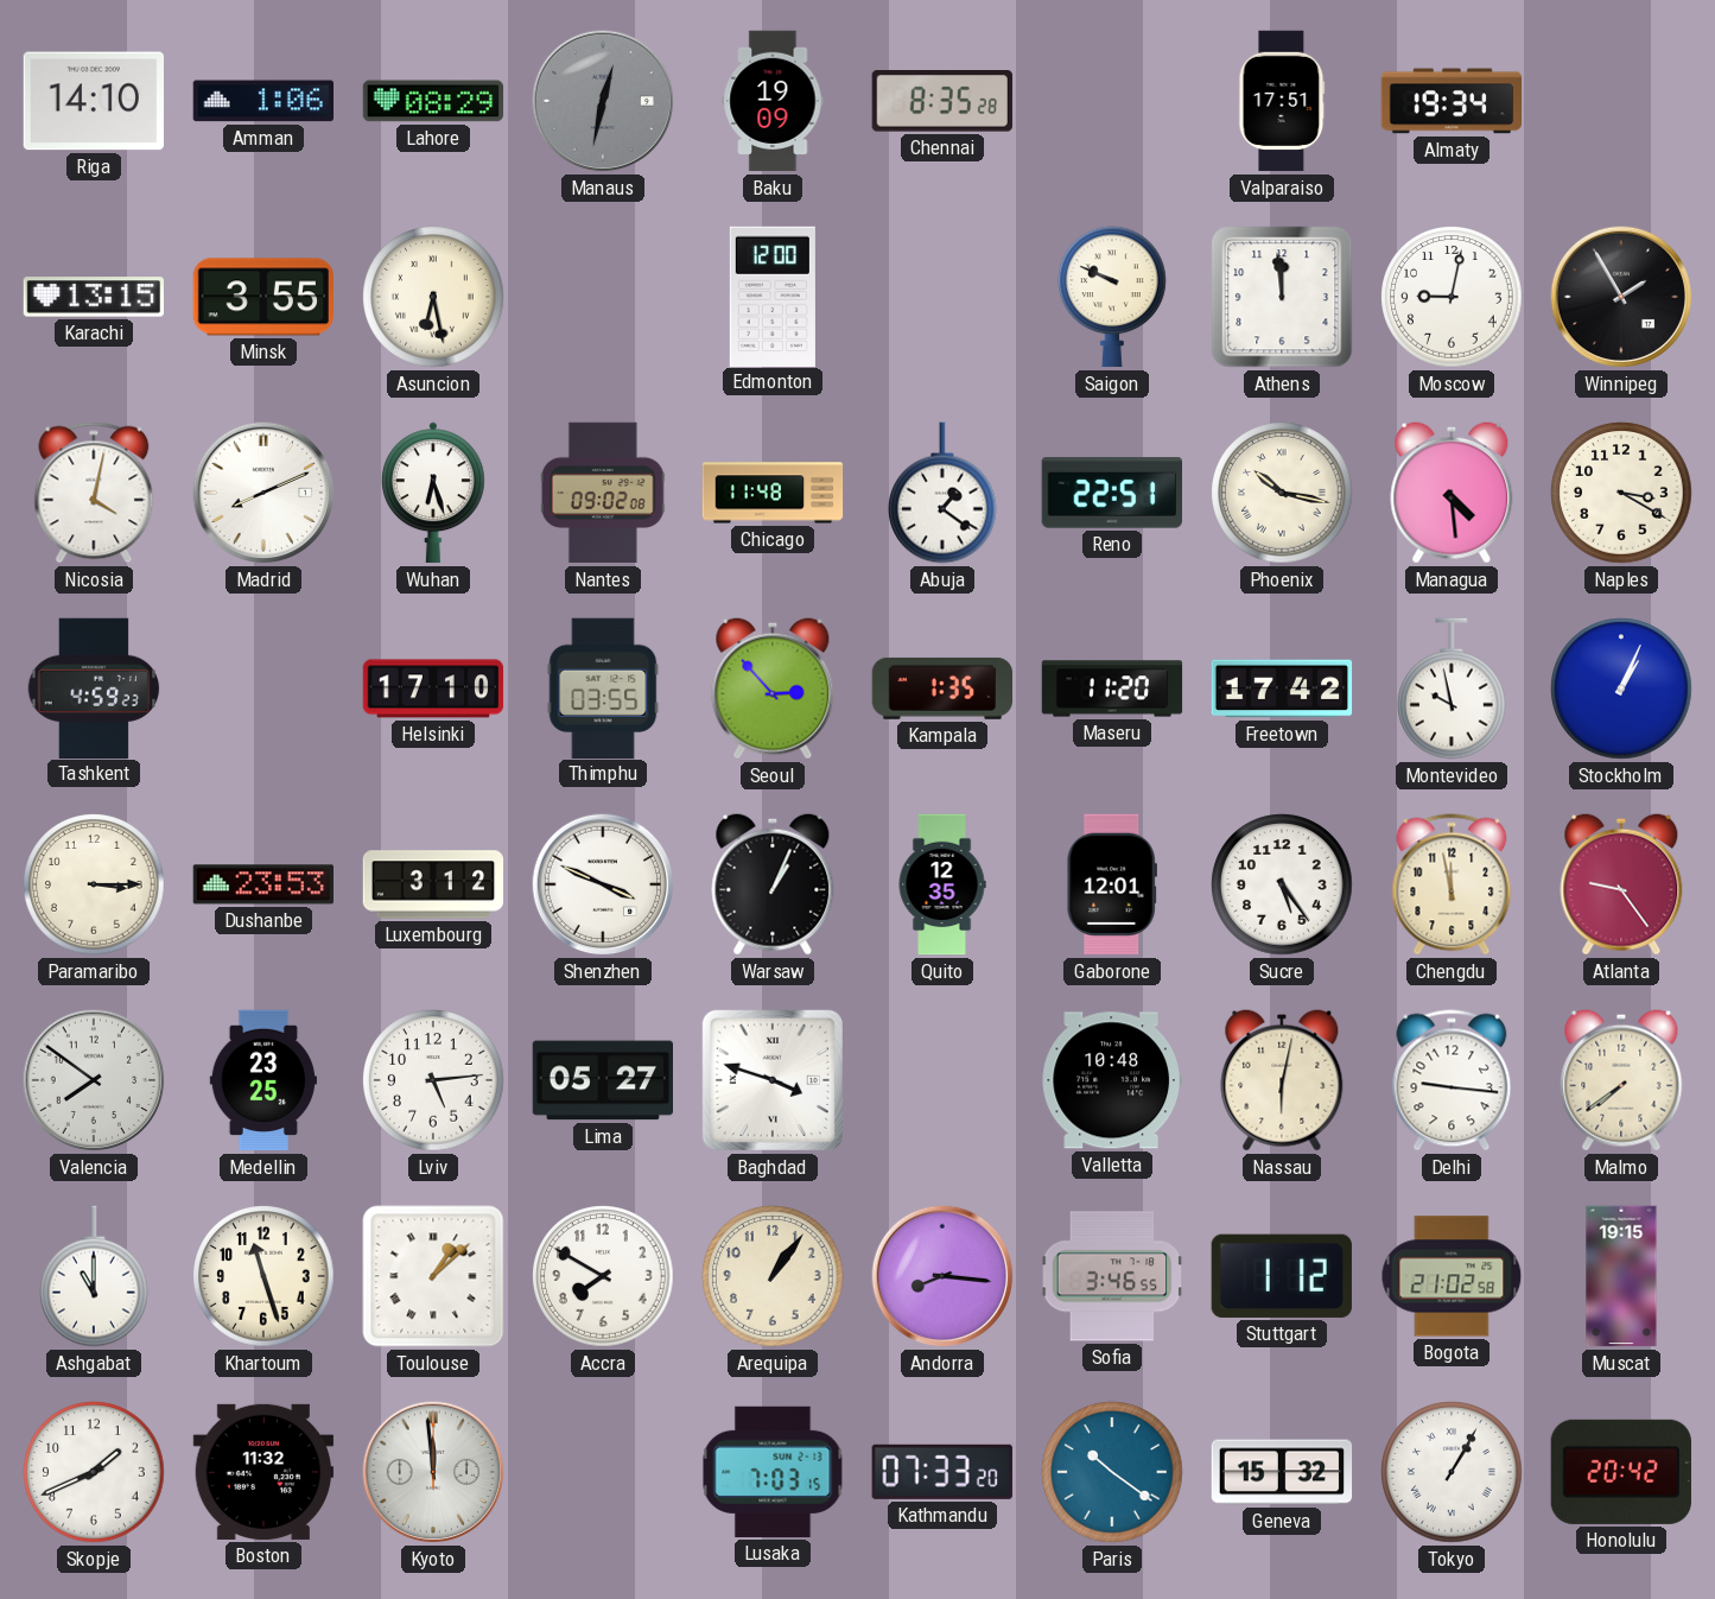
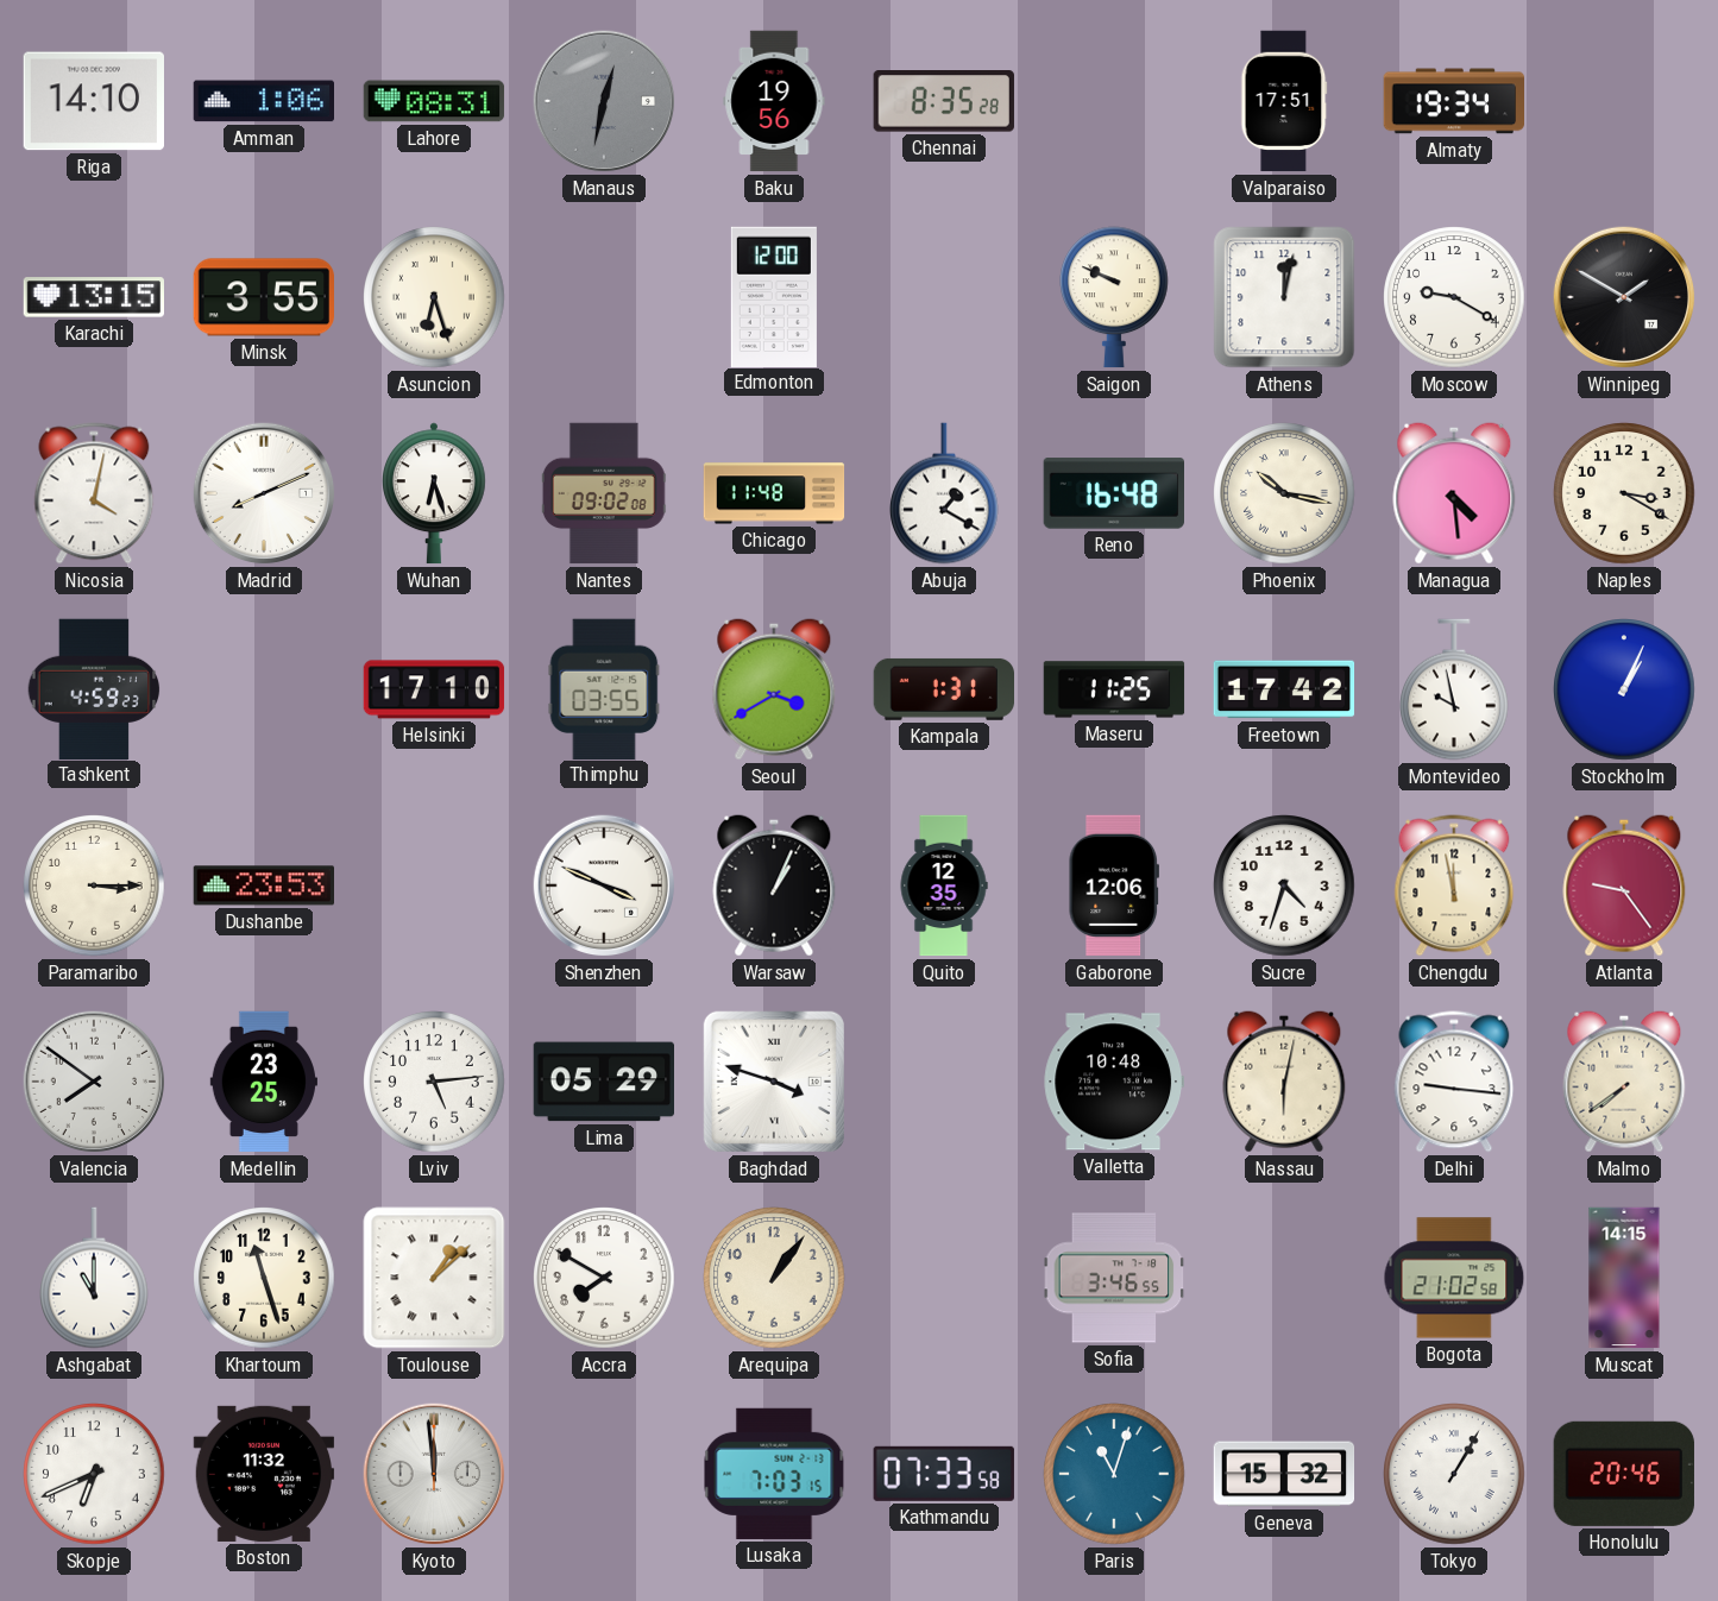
Lahore: 08:29 -> 08:31
Baku: 19:09 -> 19:56
Asuncion: 6:28 -> 6:27
Athens: 11:59 -> 12:02
Moscow: 9:02 -> 9:20
Winnipeg: 1:55 -> 1:50
Abuja: 1:21 -> 1:20
Reno: 22:51 -> 16:48
Seoul: 2:53 -> 3:40
Kampala: 1:35 -> 1:31
Maseru: 11:20 -> 11:25
Luxembourg: 3:12 -> none
Gaborone: 12:01 -> 12:06
Sucre: 5:24 -> 4:33
Lima: 05:27 -> 05:29
Andorra: 8:16 -> none
Stuttgart: 1:12 -> none
Muscat: 19:15 -> 14:15
Skopje: 1:41 -> 6:41
Kathmandu: 07:33:20 -> 07:33:58
Paris: 10:21 -> 11:03
Honolulu: 20:42 -> 20:46
